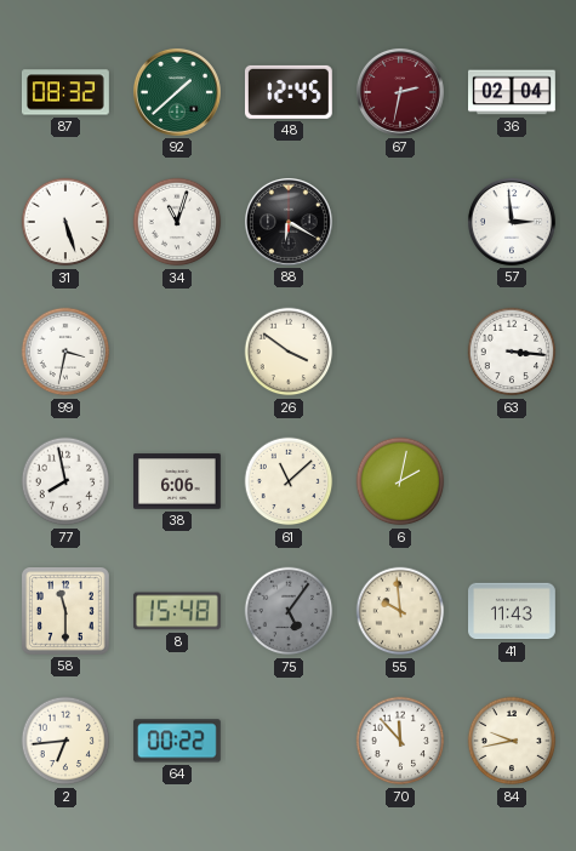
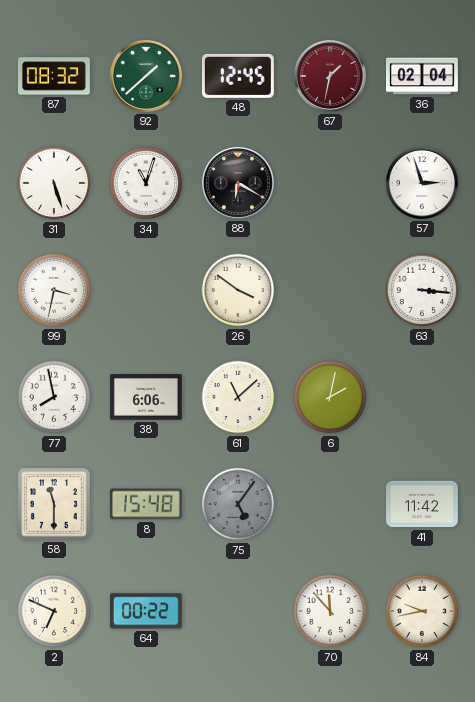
67: 2:32 -> 1:32
57: 2:59 -> 2:57
55: 9:59 -> none
41: 11:43 -> 11:42
2: 6:44 -> 6:49
